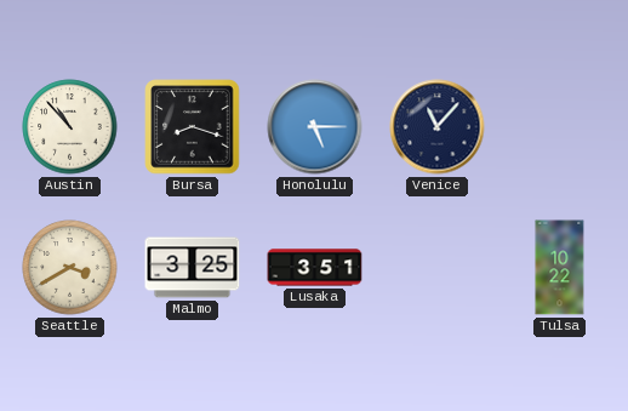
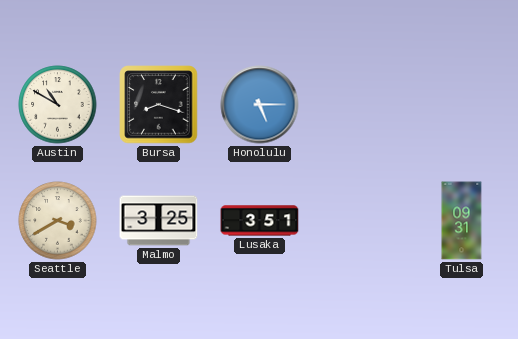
Austin: 10:53 -> 10:50
Venice: 11:07 -> none
Tulsa: 10:22 -> 09:31
